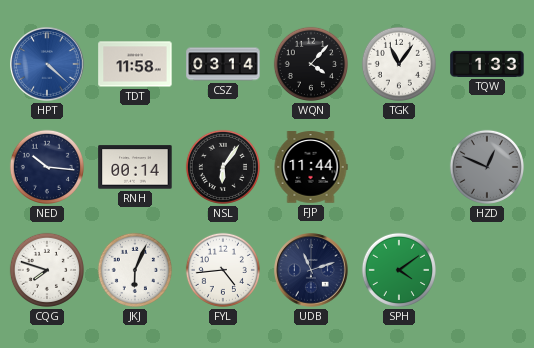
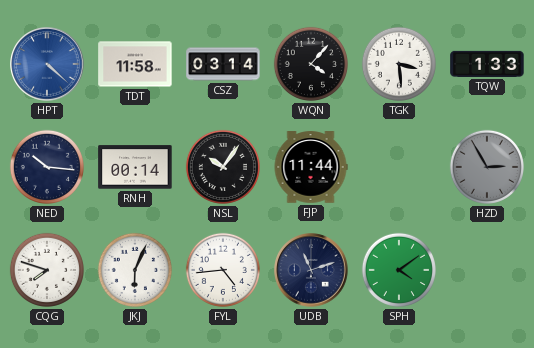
TGK: 11:06 -> 3:29
NSL: 6:06 -> 10:06
HZD: 12:49 -> 2:55
